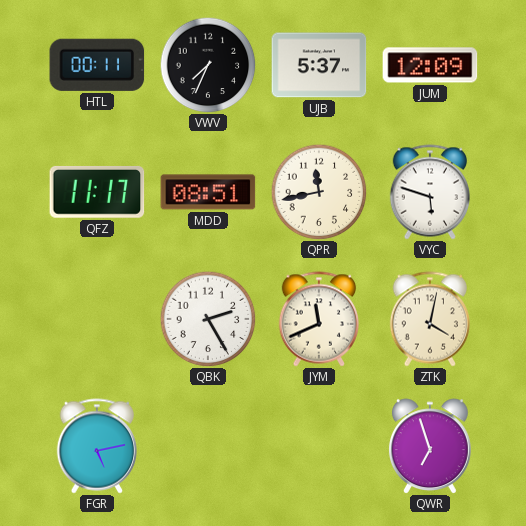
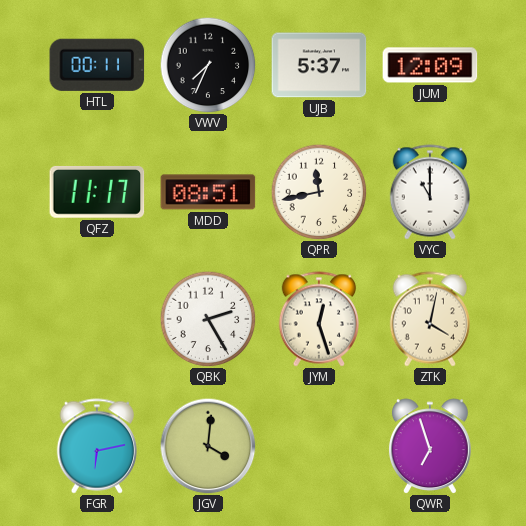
VYC: 5:48 -> 11:00
JYM: 11:41 -> 12:27
FGR: 5:13 -> 6:13
JGV: none -> 4:01
